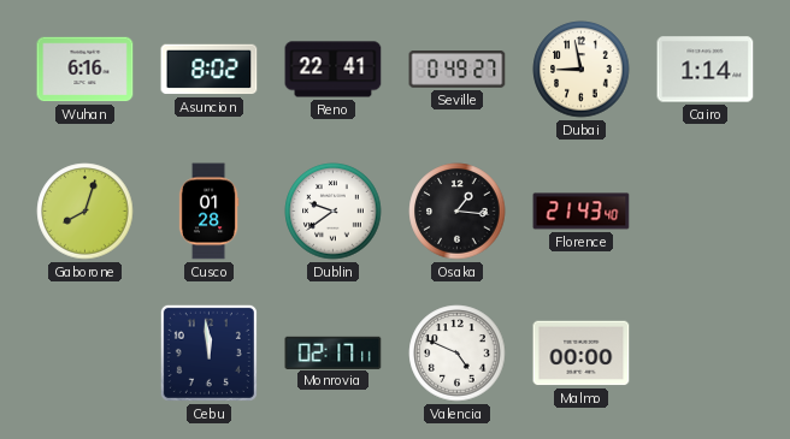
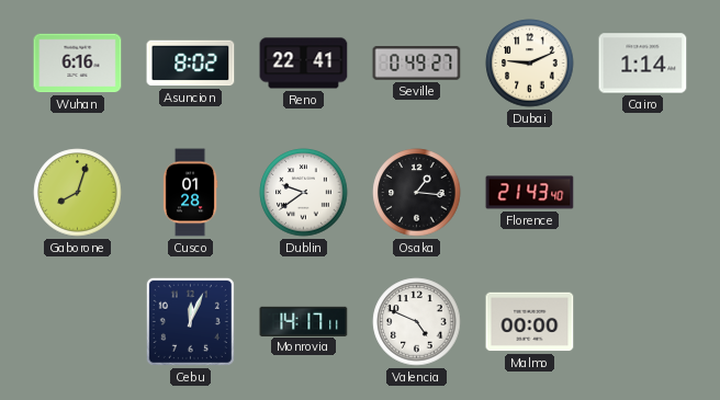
Dubai: 8:58 -> 9:11
Cebu: 11:59 -> 12:04
Monrovia: 02:17 -> 14:17
